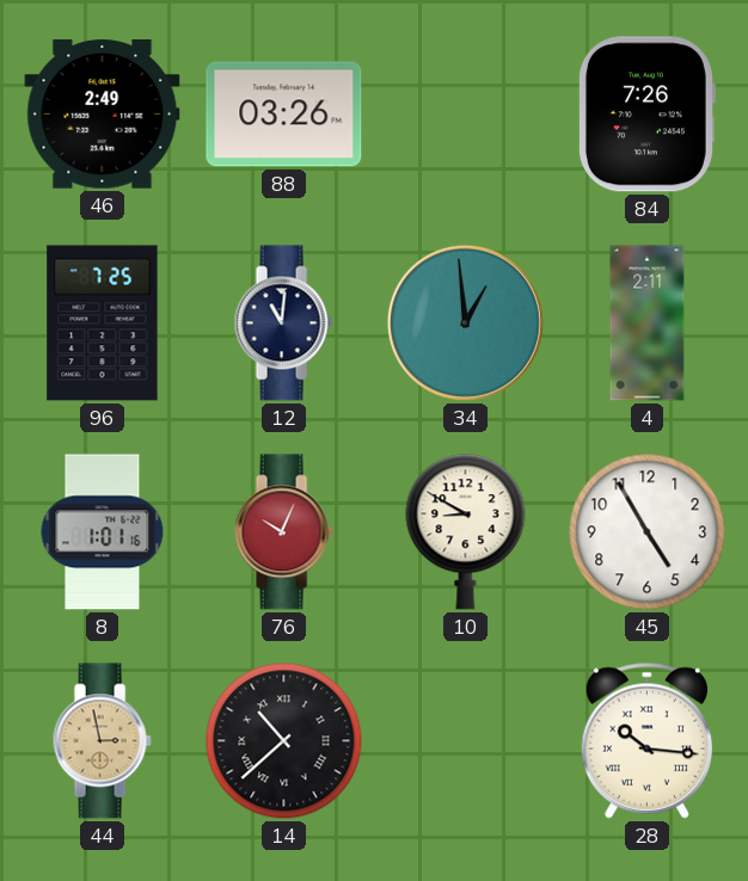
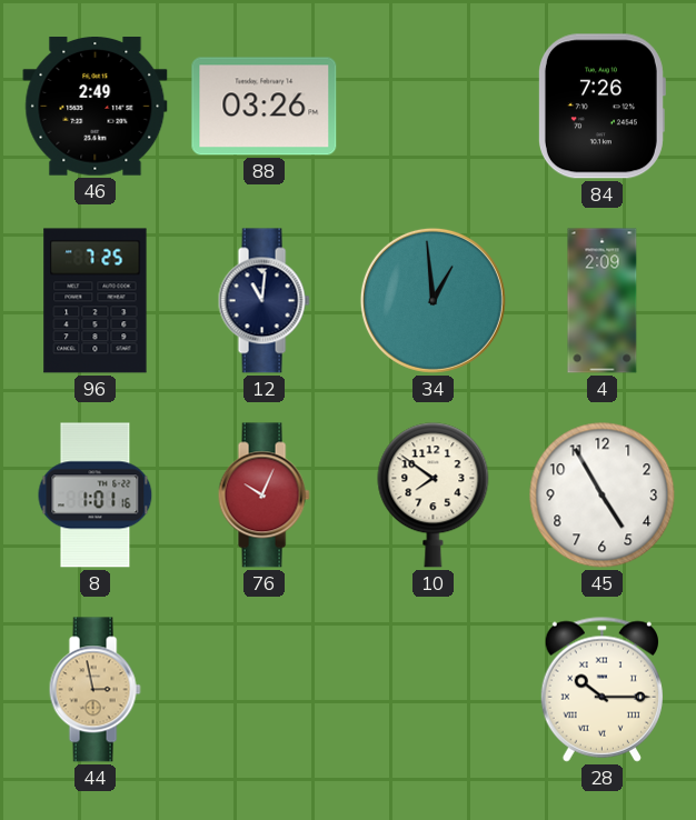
4: 2:11 -> 2:09
10: 8:50 -> 7:51
14: 10:38 -> none
28: 10:16 -> 10:15
